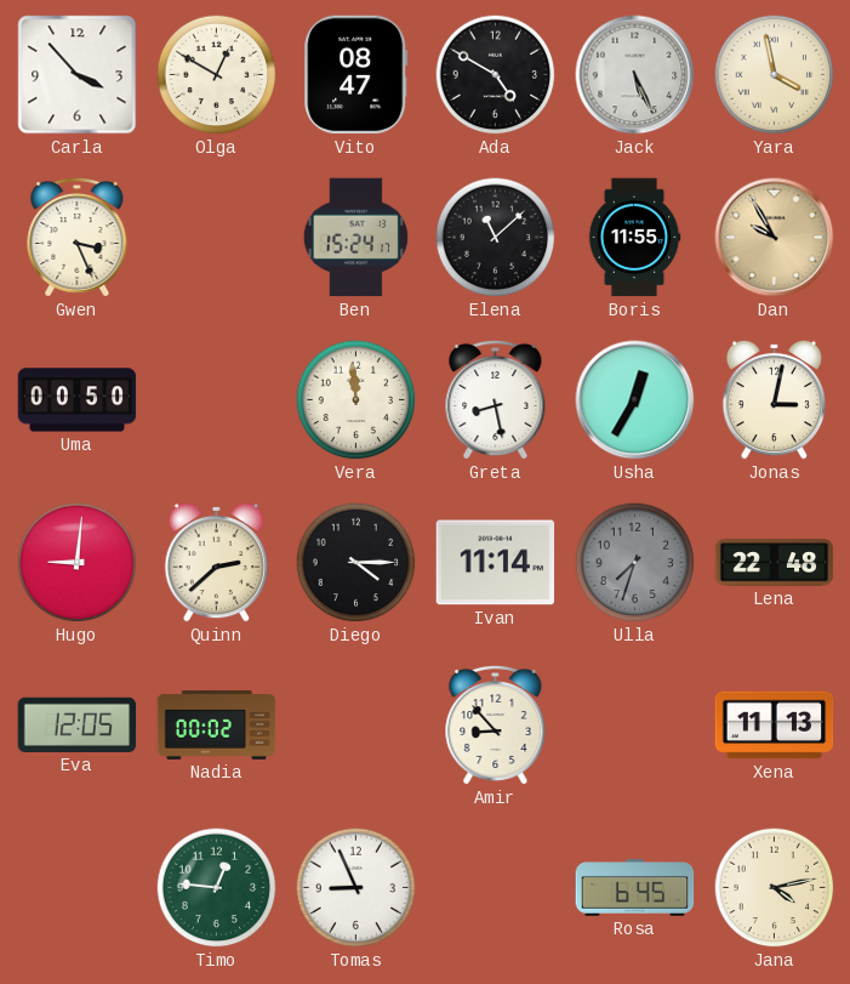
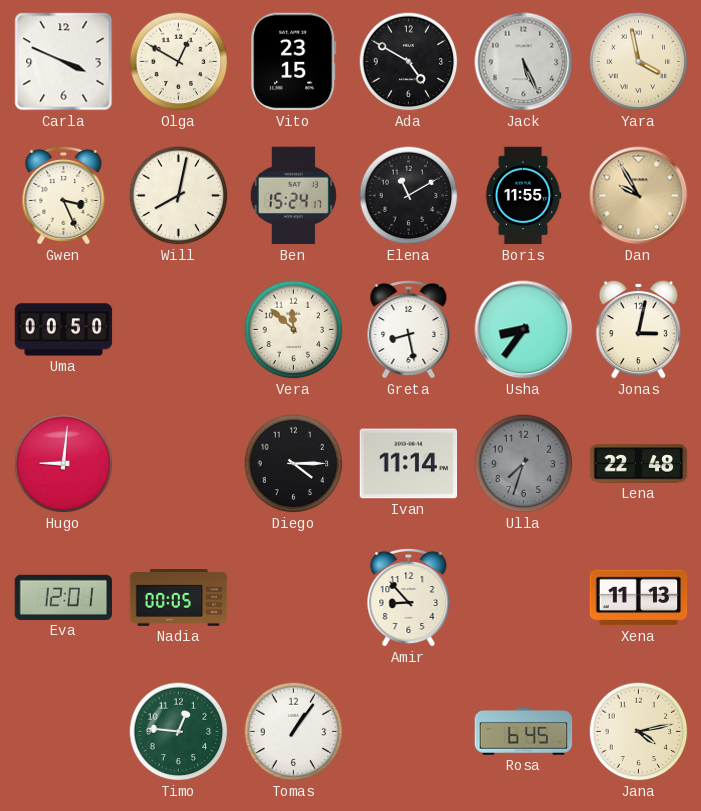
Carla: 3:53 -> 3:49
Vito: 08:47 -> 23:15
Will: none -> 8:02
Elena: 11:08 -> 11:10
Vera: 11:59 -> 11:52
Usha: 12:35 -> 8:36
Quinn: 2:38 -> none
Eva: 12:05 -> 12:01
Nadia: 00:02 -> 00:05
Tomas: 8:56 -> 1:06
